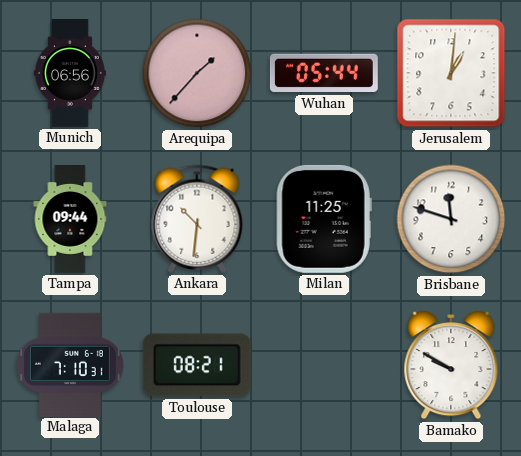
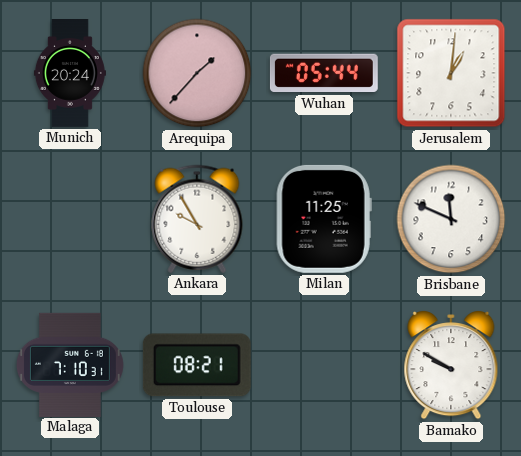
Munich: 06:56 -> 20:24
Tampa: 09:44 -> none
Ankara: 10:31 -> 9:55
Brisbane: 11:48 -> 11:49
